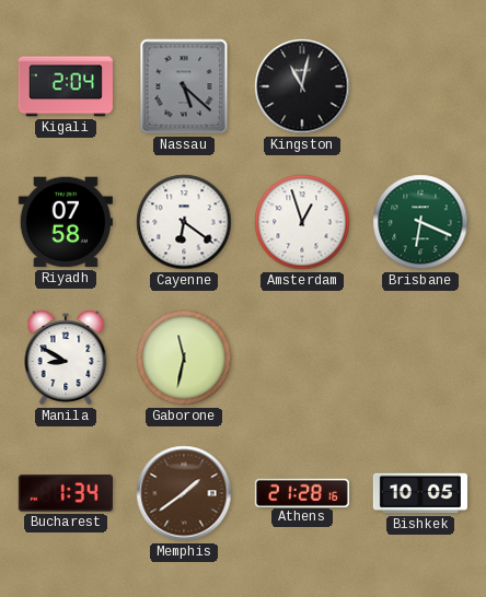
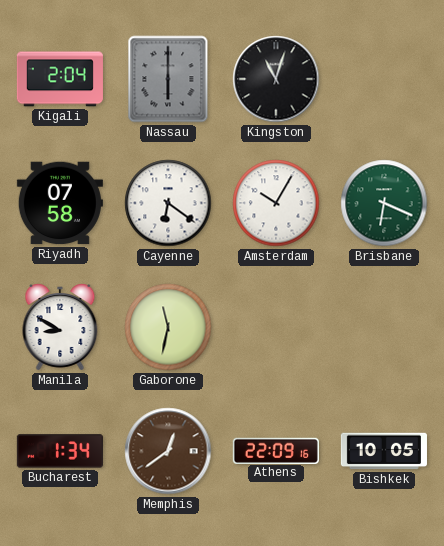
Nassau: 5:22 -> 6:00
Kingston: 11:02 -> 11:03
Amsterdam: 12:57 -> 10:05
Memphis: 1:39 -> 12:39
Athens: 21:28 -> 22:09
